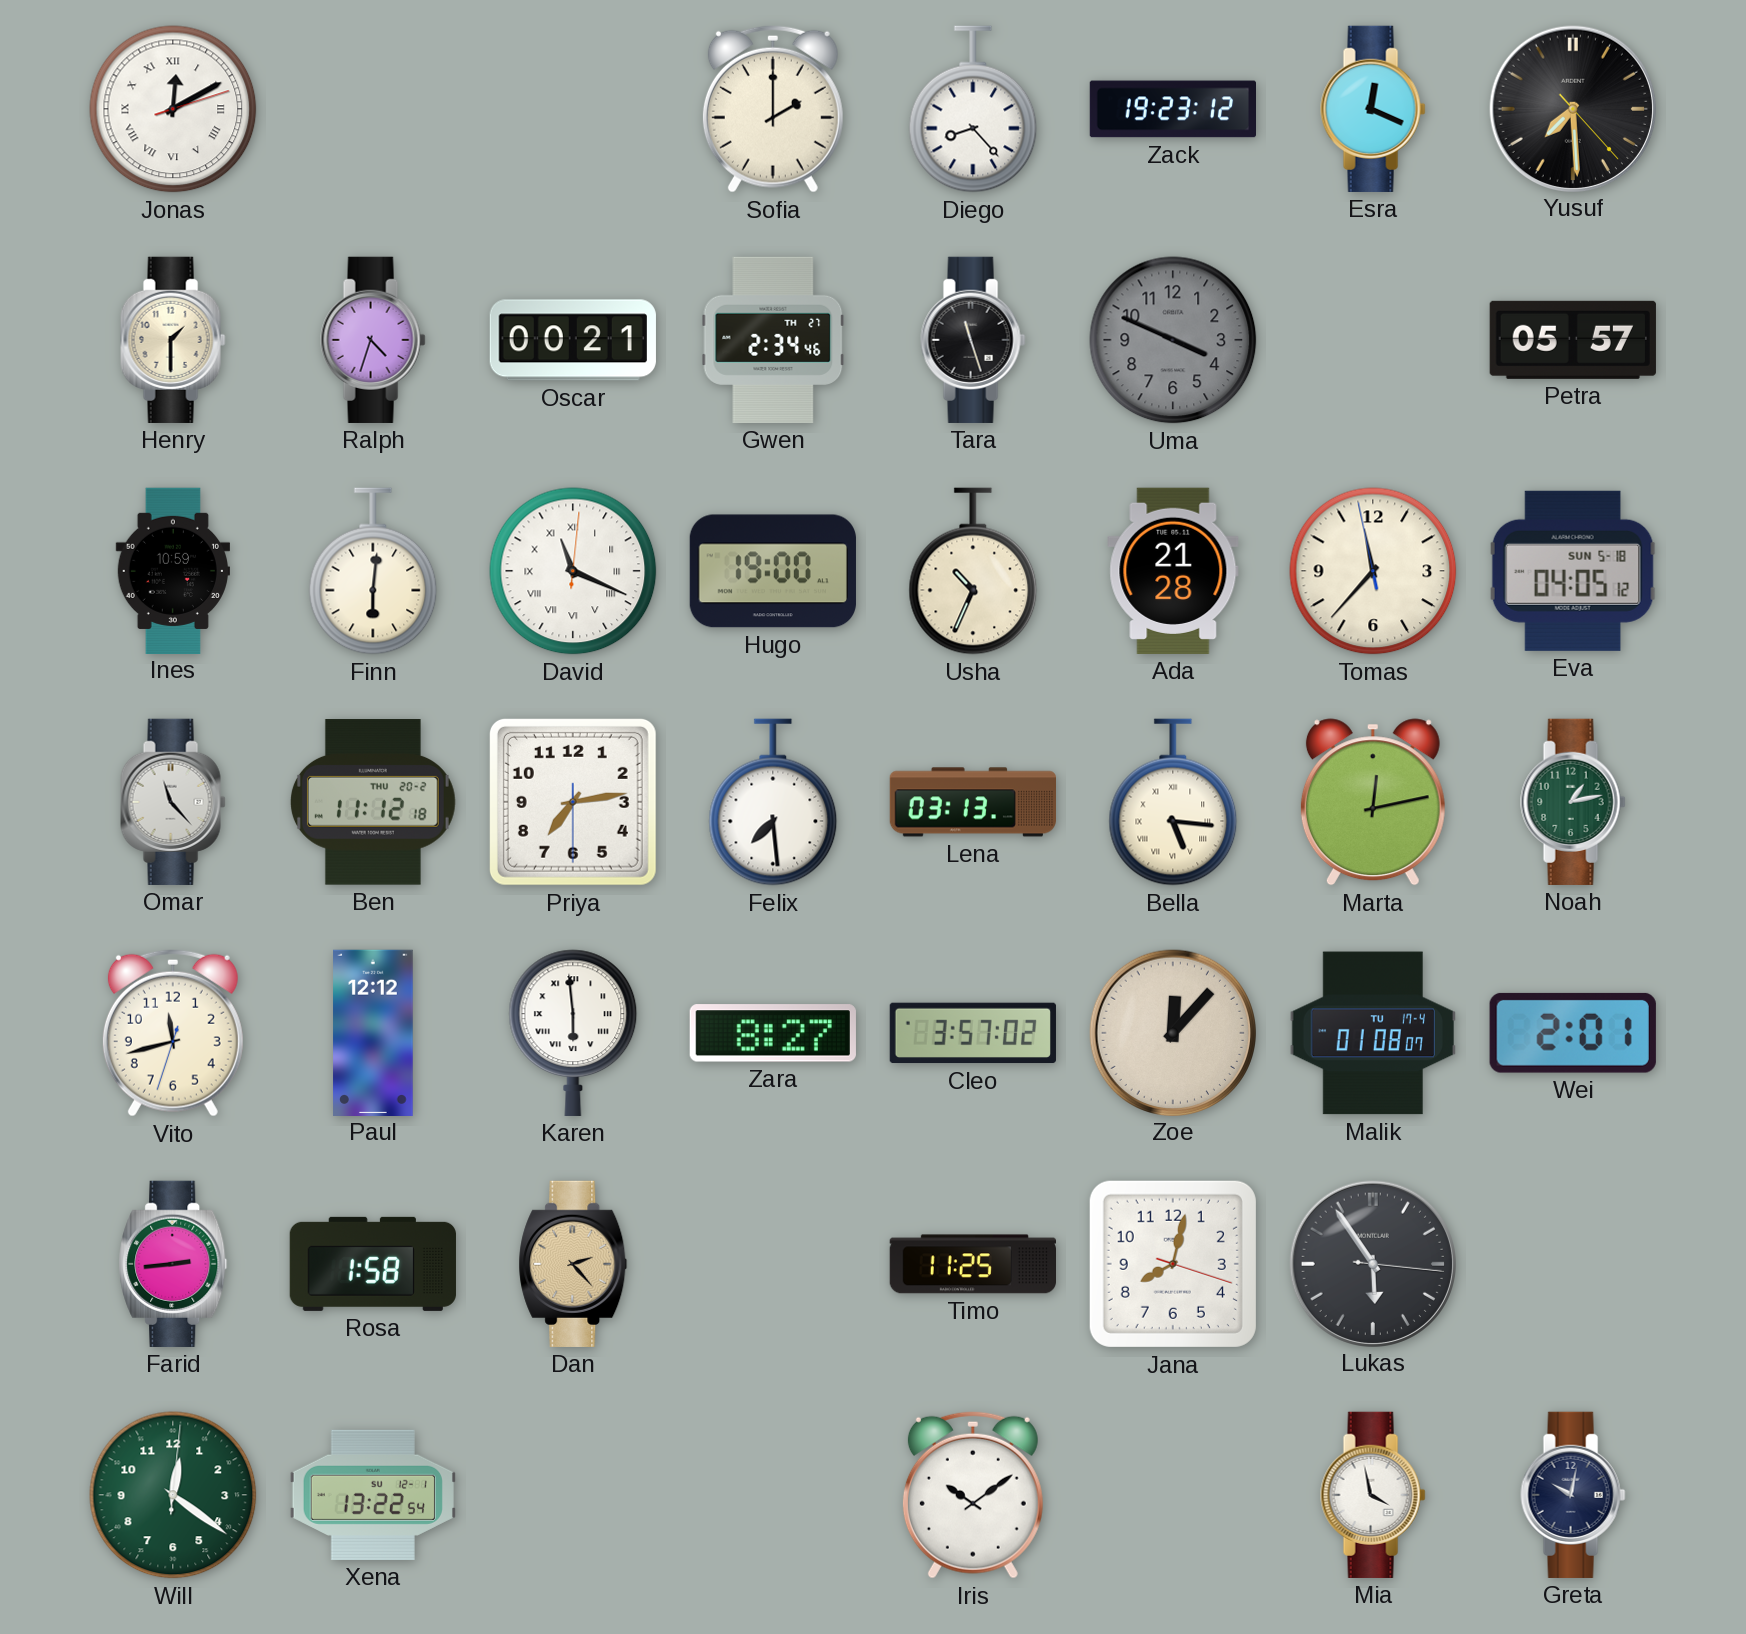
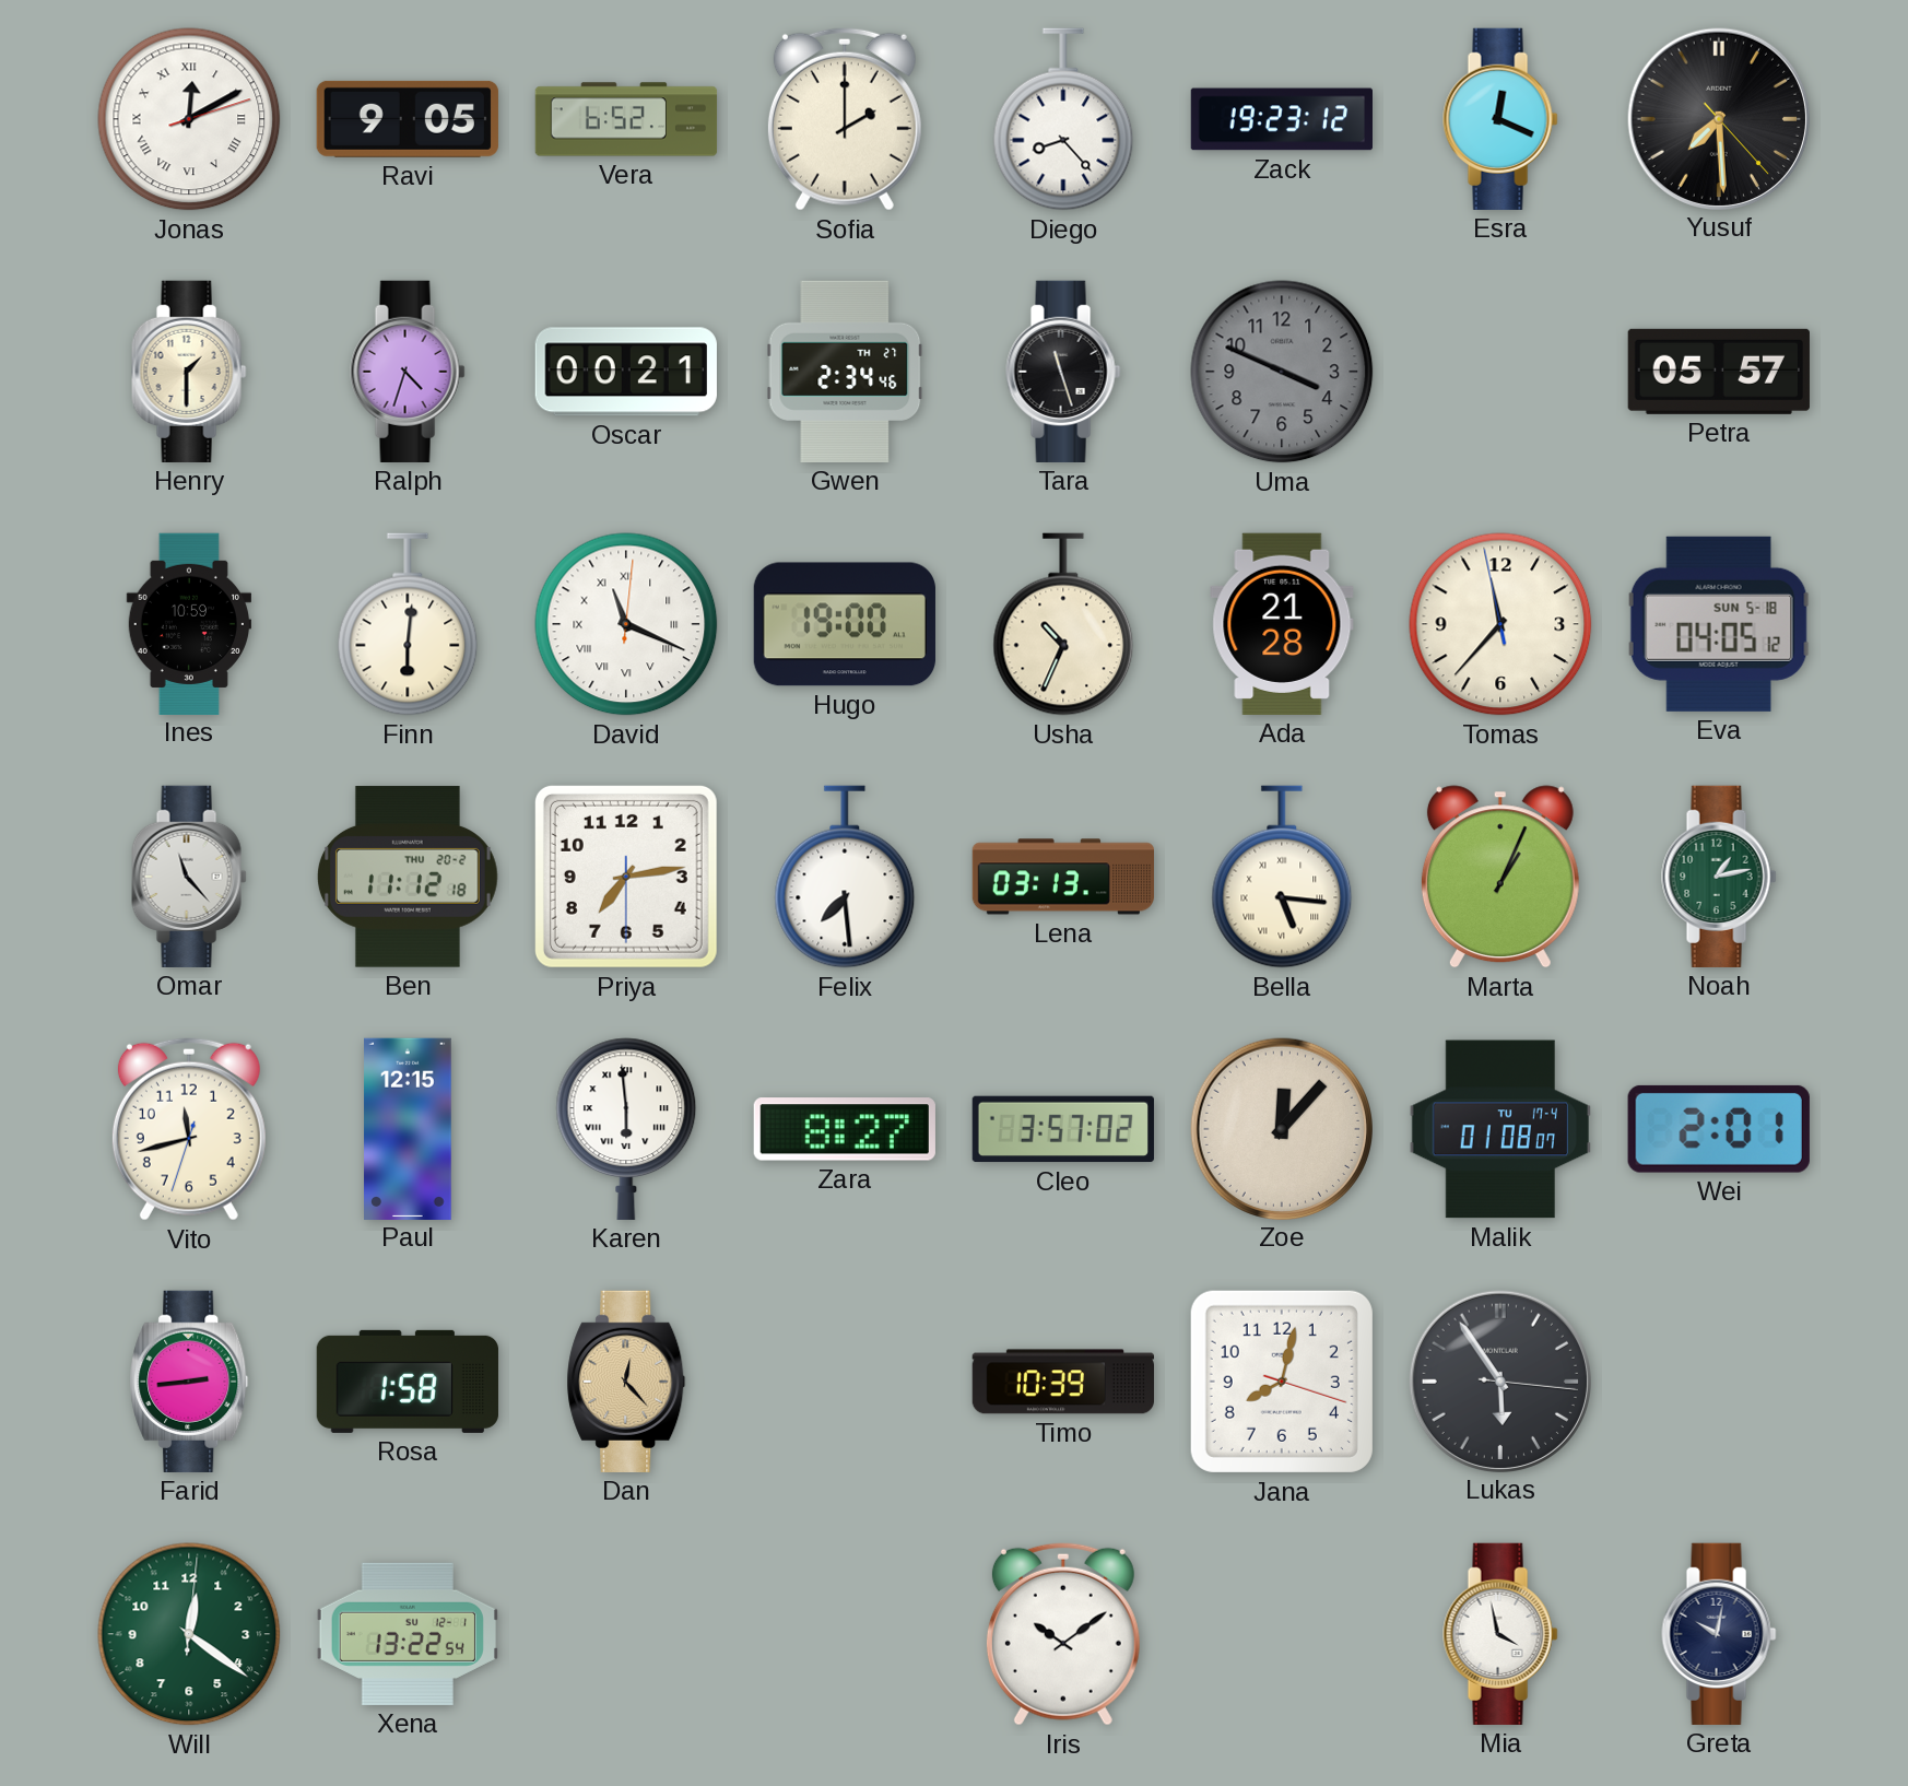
Ravi: none -> 9:05
Vera: none -> 6:52
Marta: 12:13 -> 1:04
Paul: 12:12 -> 12:15
Dan: 2:23 -> 12:23
Timo: 11:25 -> 10:39
